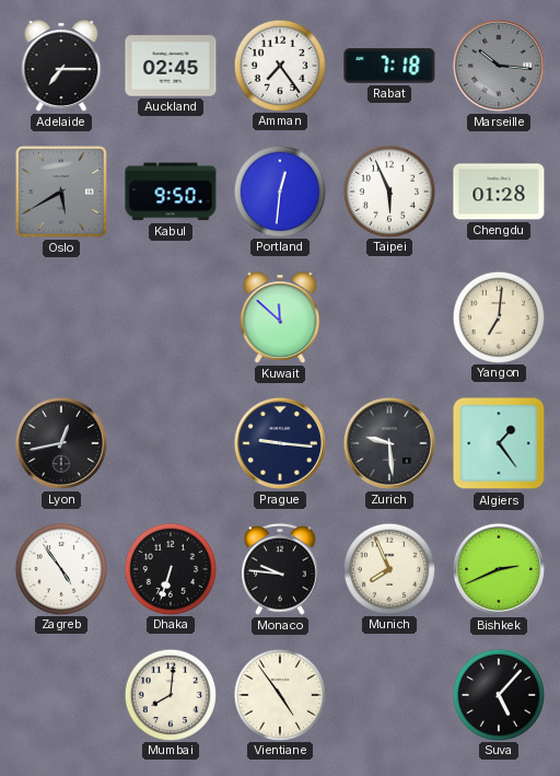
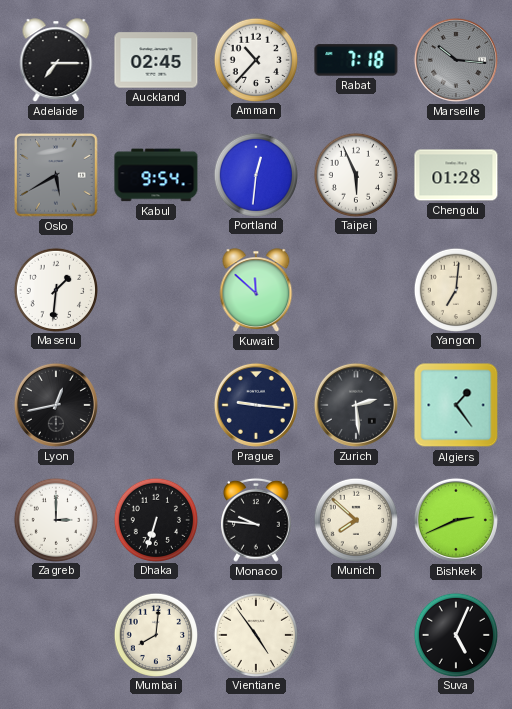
Amman: 7:24 -> 10:37
Kabul: 9:50 -> 9:54
Maseru: none -> 1:31
Zurich: 9:29 -> 2:29
Zagreb: 4:54 -> 3:00
Munich: 7:56 -> 7:52
Suva: 5:07 -> 5:04
